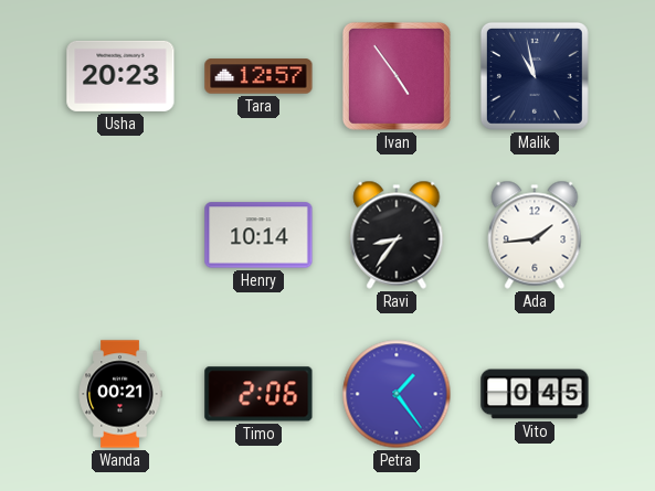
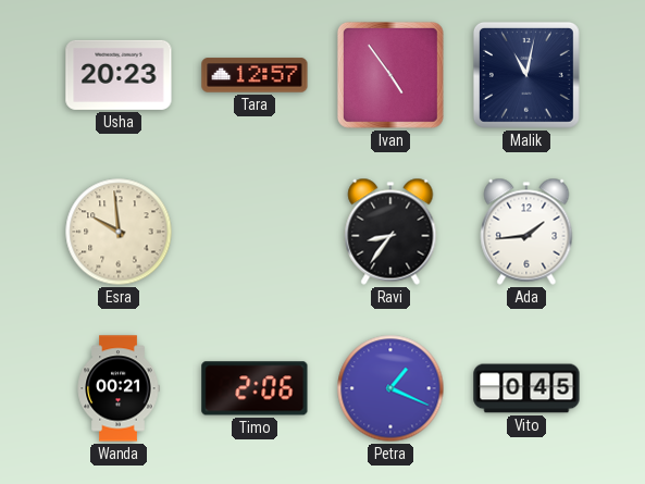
Malik: 10:58 -> 11:02
Esra: none -> 9:59
Henry: 10:14 -> none
Petra: 1:24 -> 1:19
